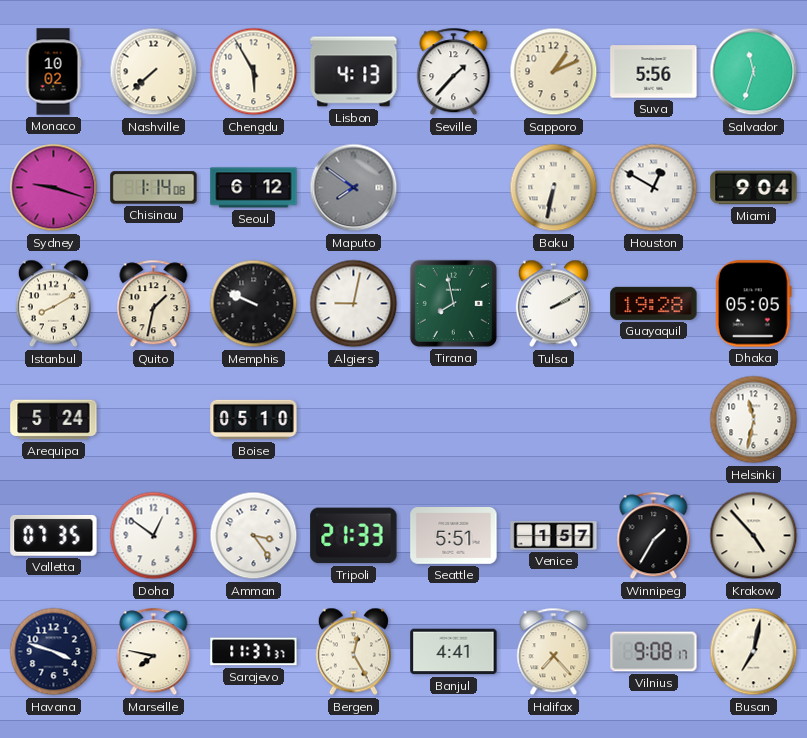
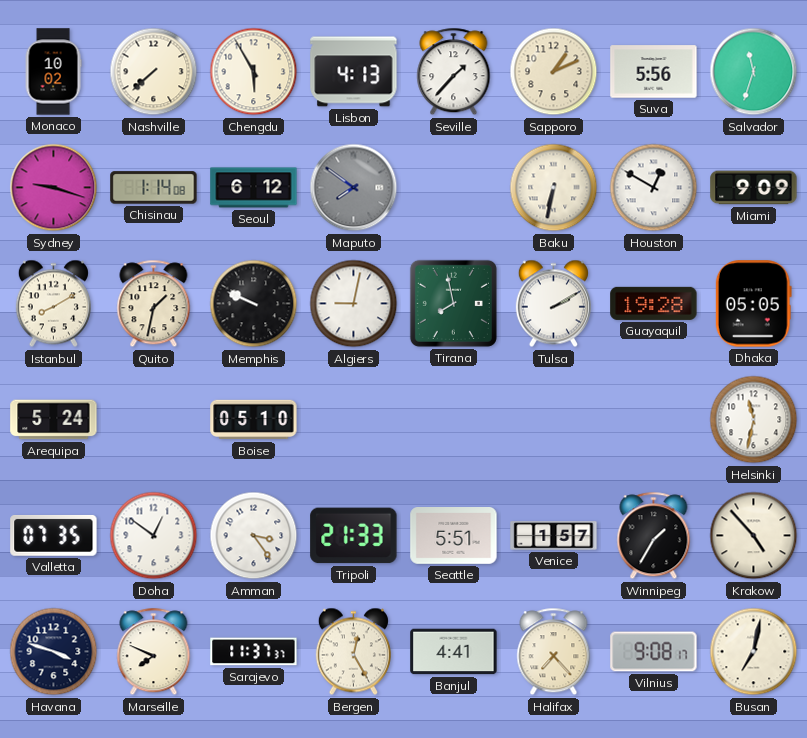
Miami: 9:04 -> 9:09
Marseille: 7:47 -> 7:49
